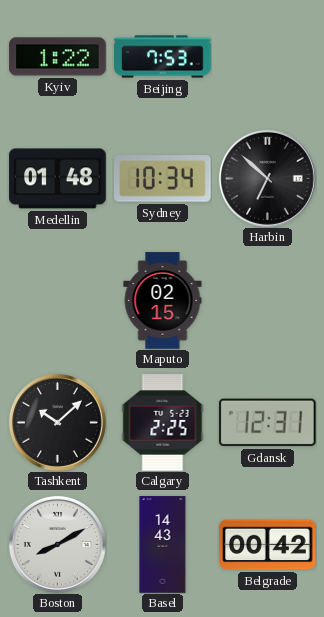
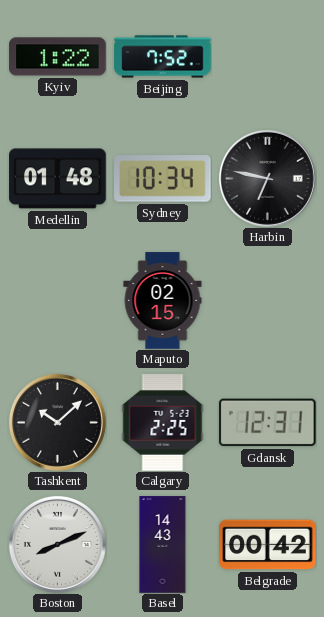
Beijing: 7:53 -> 7:52
Harbin: 6:52 -> 6:47
Boston: 8:10 -> 8:11
